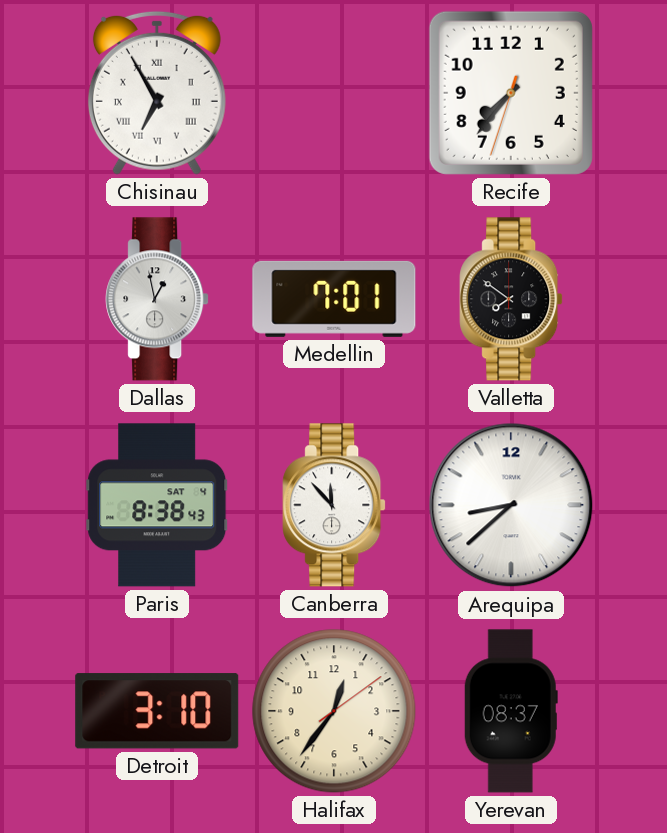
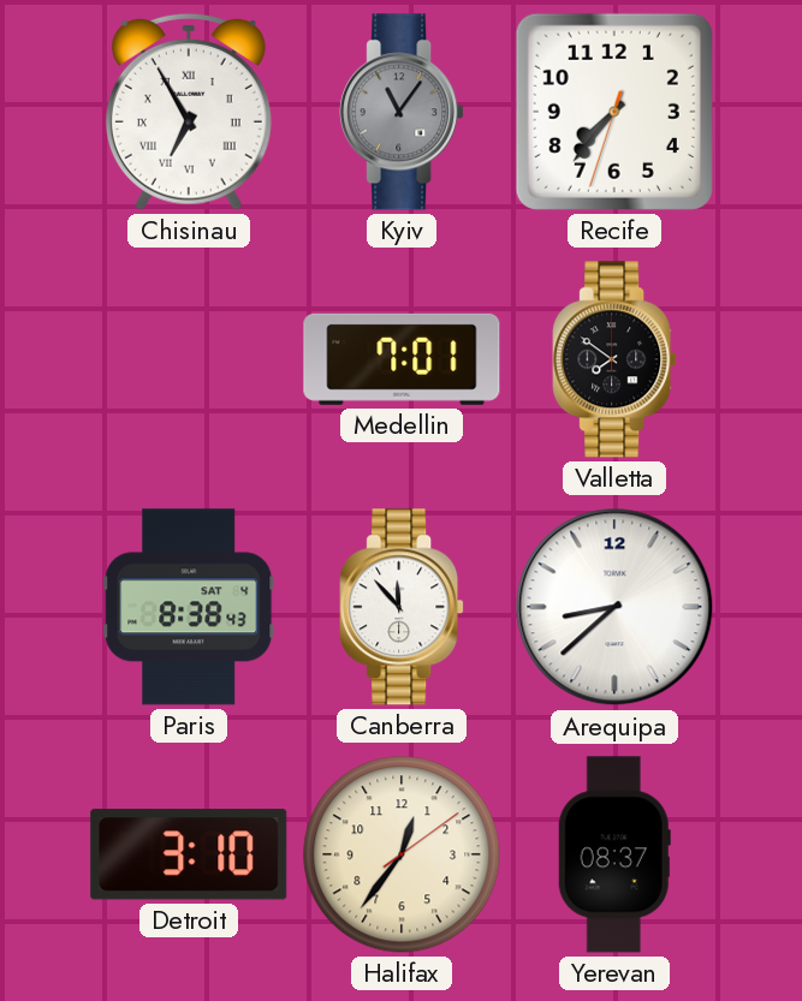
Kyiv: none -> 11:06
Dallas: 12:58 -> none
